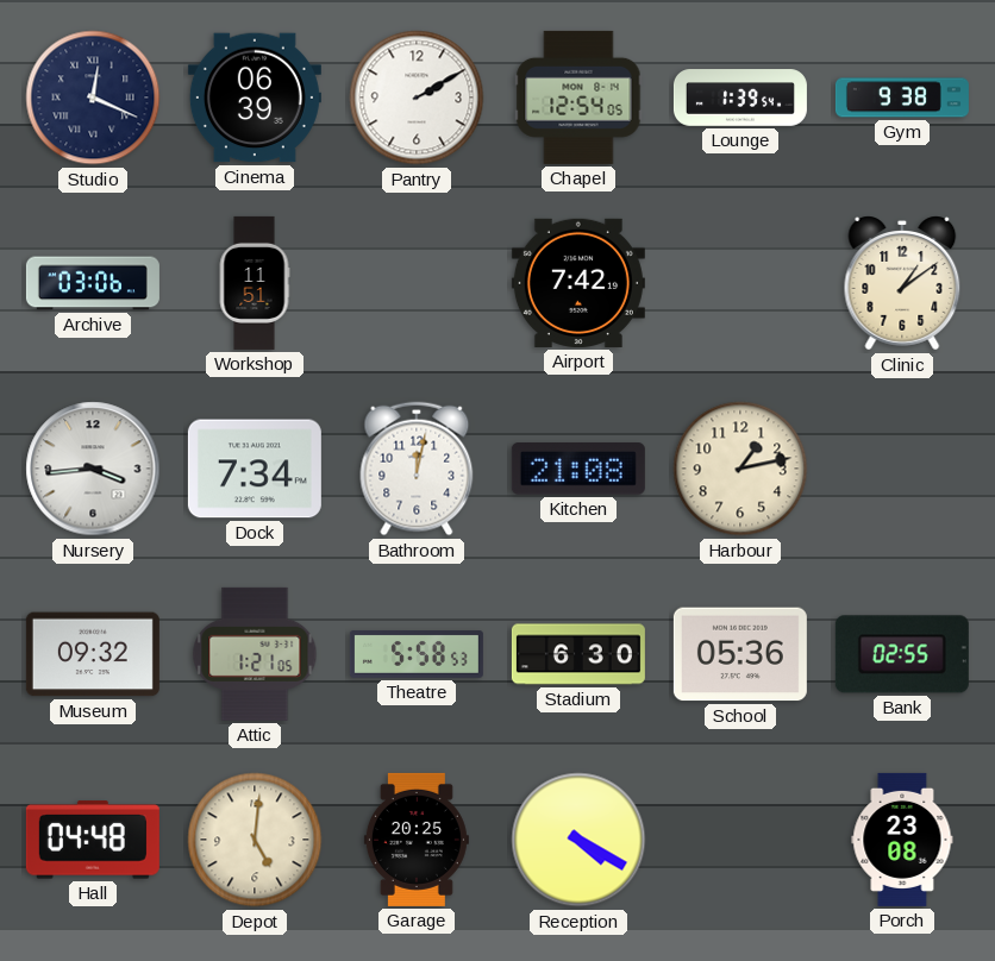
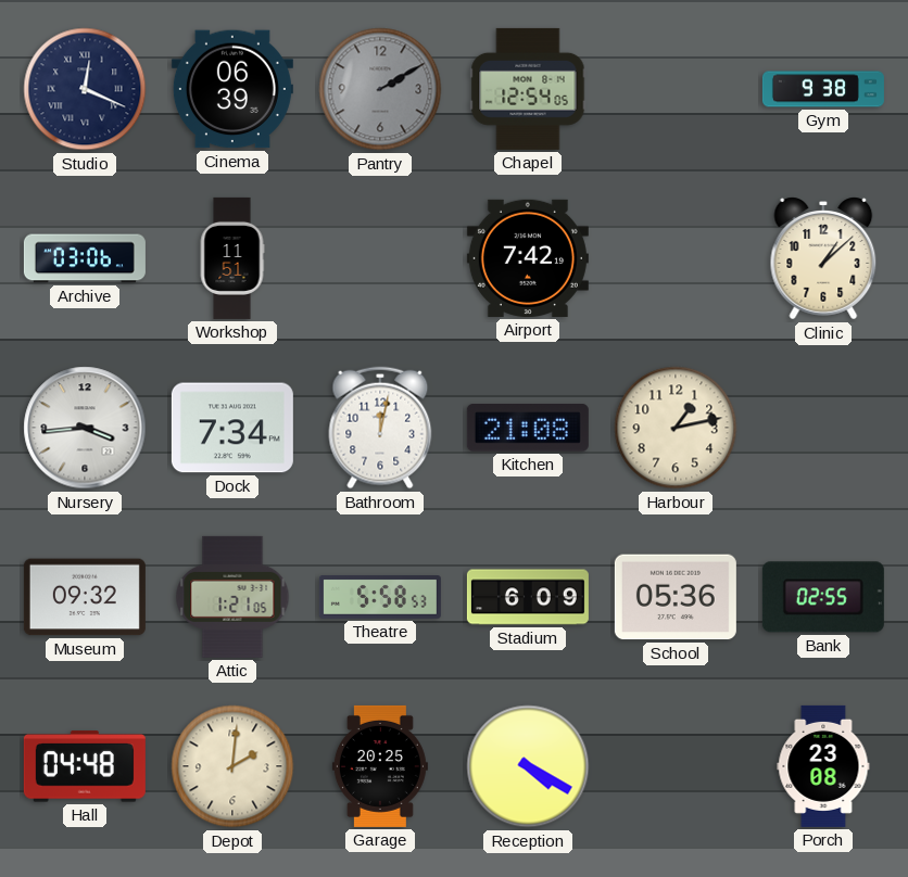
Pantry dial: white -> grey
Lounge: 1:39 -> none
Clinic: 1:09 -> 1:08
Stadium: 6:30 -> 6:09
Depot: 5:01 -> 2:01
